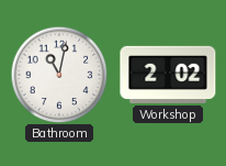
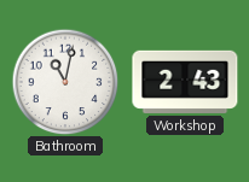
Workshop: 2:02 -> 2:43
